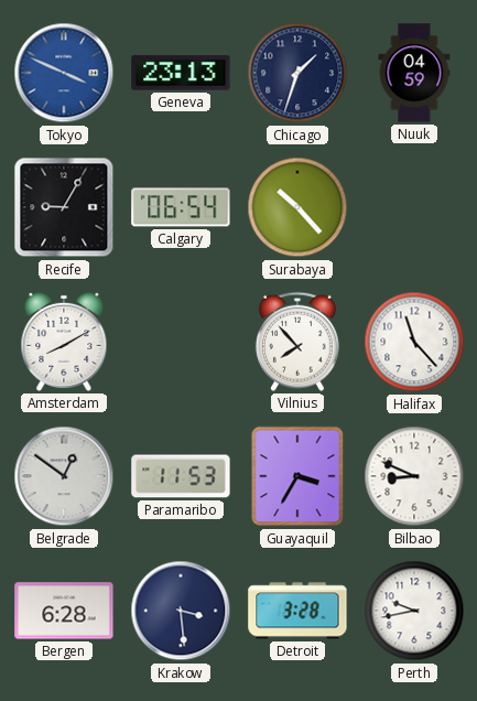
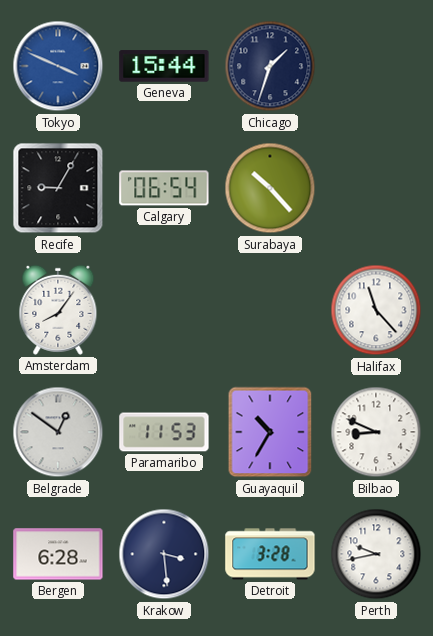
Geneva: 23:13 -> 15:44
Nuuk: 04:59 -> none
Amsterdam: 8:10 -> 8:06
Vilnius: 7:53 -> none
Guayaquil: 3:35 -> 10:35
